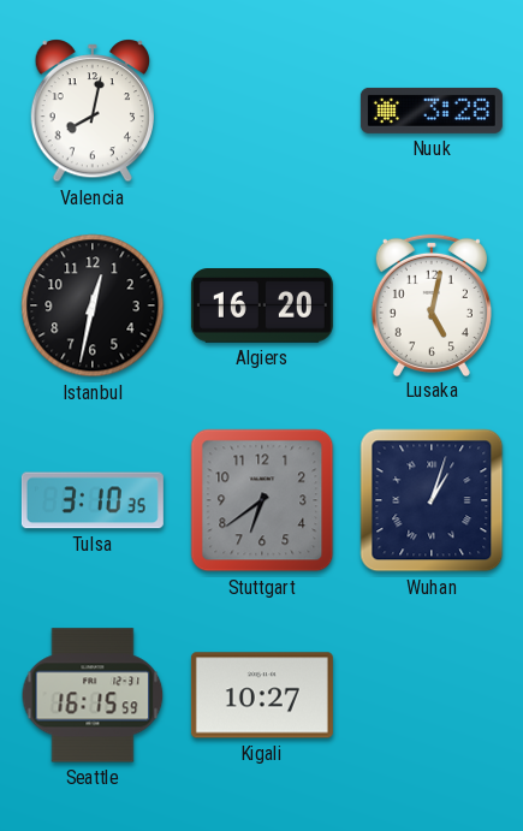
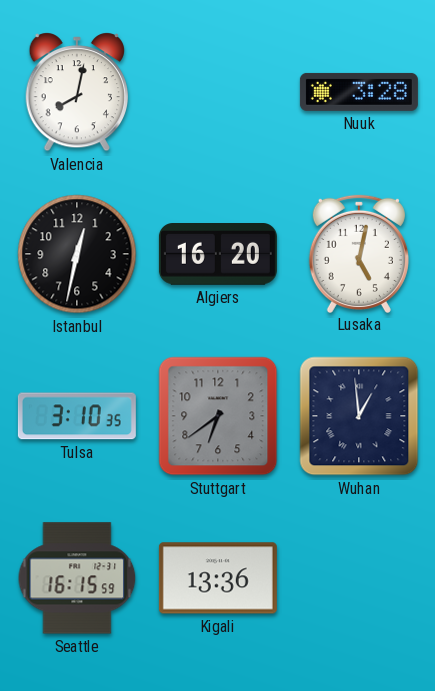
Wuhan: 1:03 -> 12:59
Kigali: 10:27 -> 13:36
